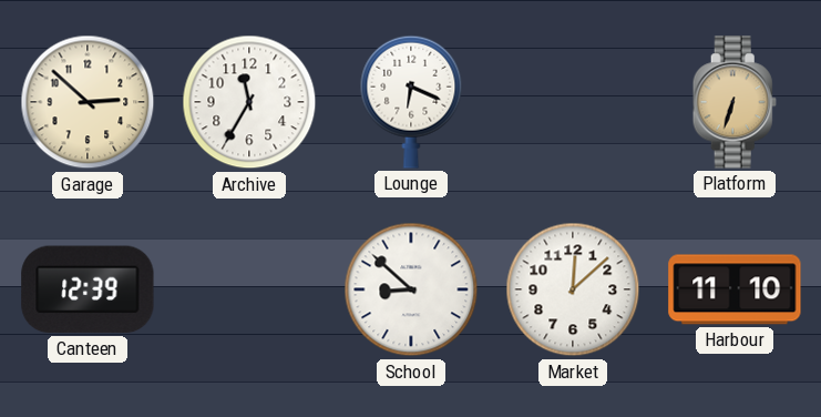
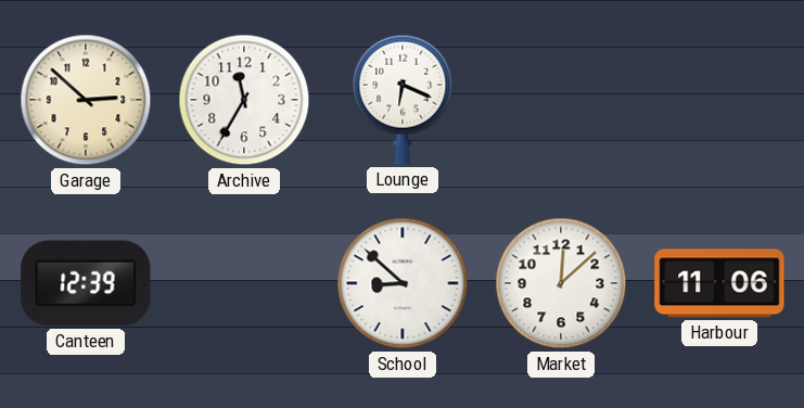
Platform: 6:33 -> none
Harbour: 11:10 -> 11:06
